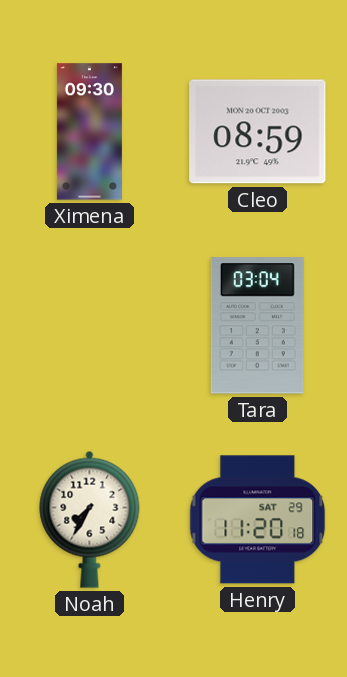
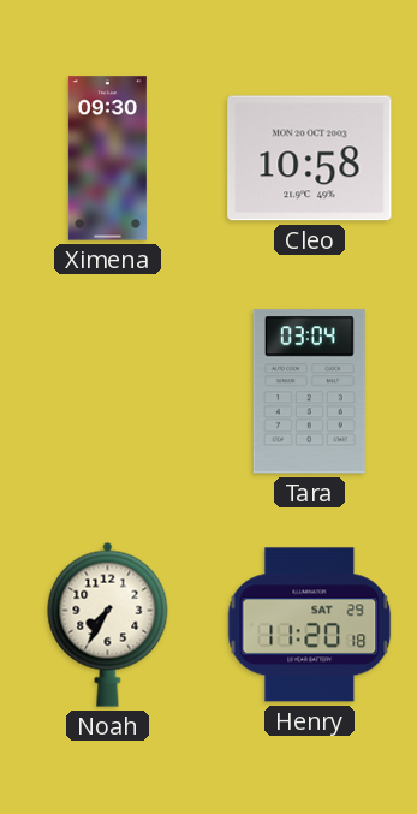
Cleo: 08:59 -> 10:58
